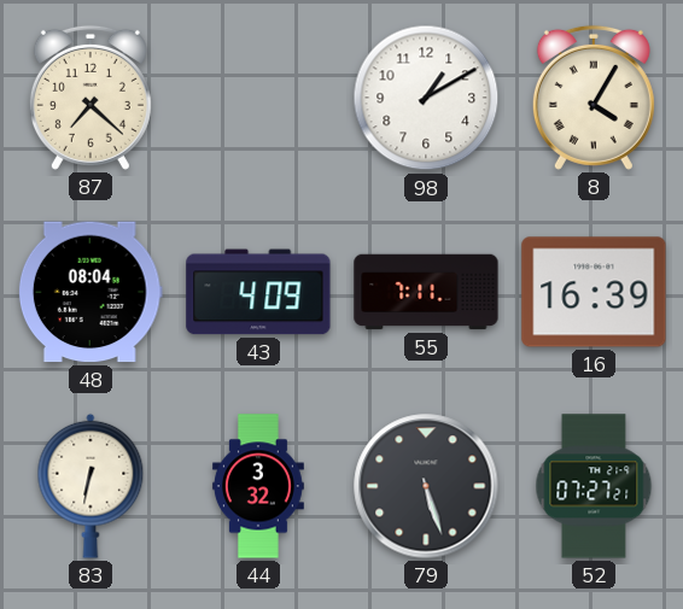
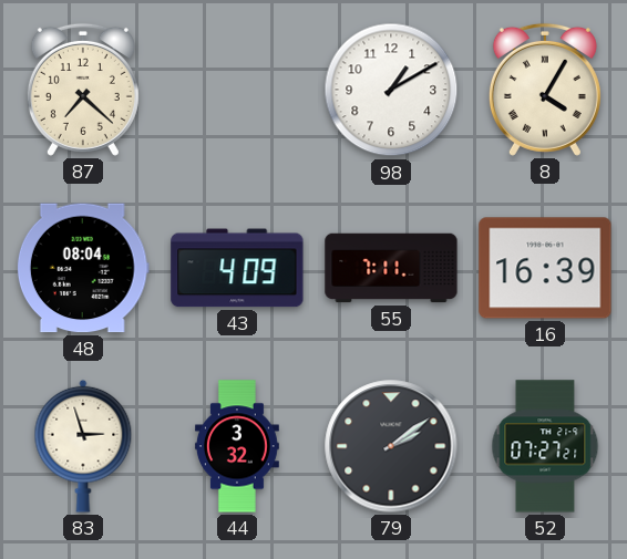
83: 6:32 -> 2:57
79: 5:27 -> 2:09
